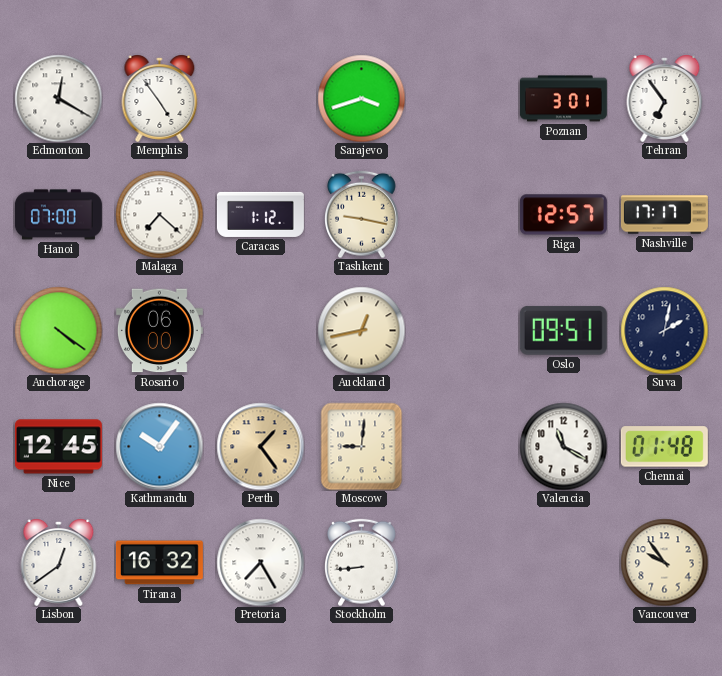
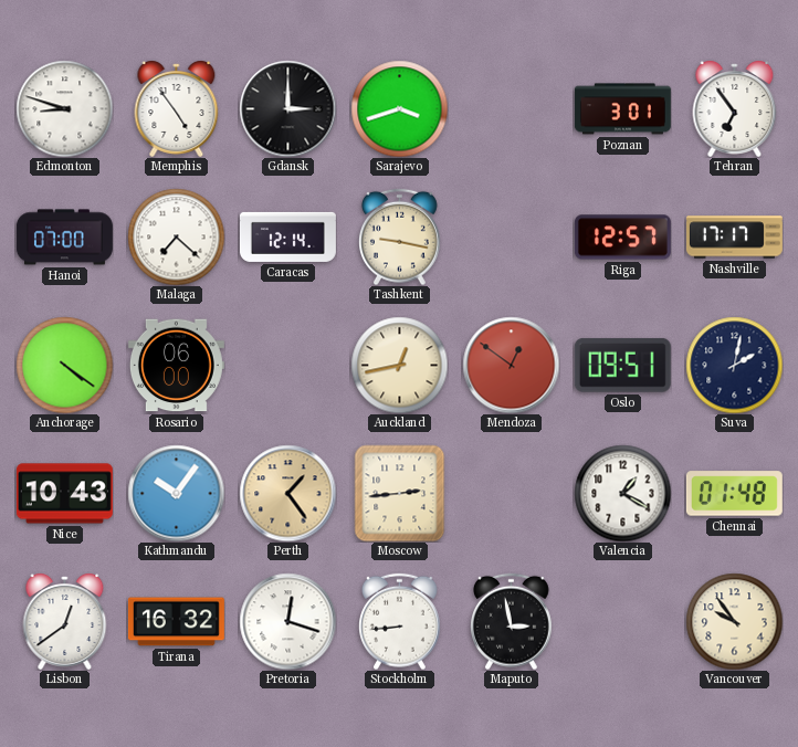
Edmonton: 12:20 -> 8:48
Gdansk: none -> 3:00
Caracas: 1:12 -> 12:14
Mendoza: none -> 12:51
Nice: 12:45 -> 10:43
Moscow: 9:01 -> 2:44
Valencia: 11:20 -> 1:20
Pretoria: 7:25 -> 12:18
Maputo: none -> 2:58
